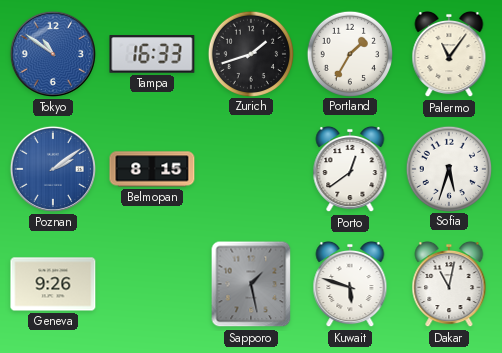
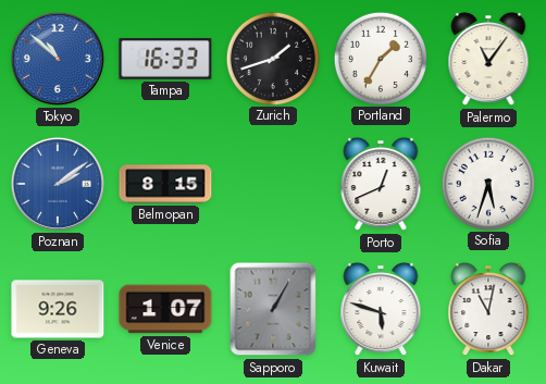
Tokyo: 10:51 -> 10:52
Porto: 12:39 -> 12:41
Venice: none -> 1:07
Sapporo: 1:28 -> 1:05
